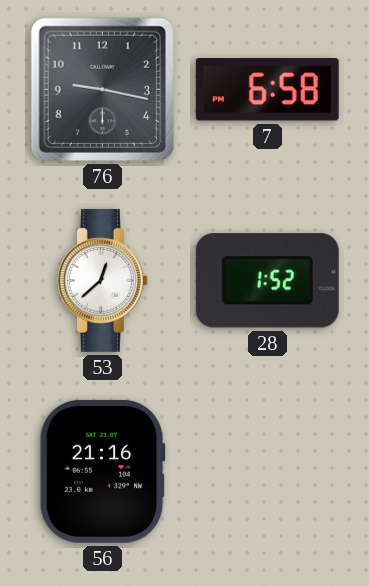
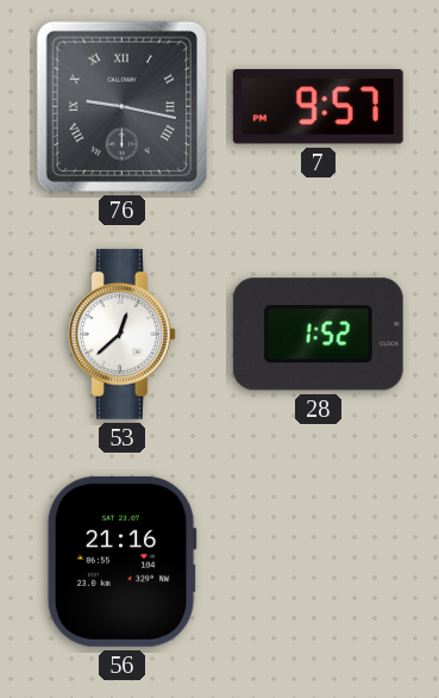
76 numerals: Arabic -> Roman
7: 6:58 -> 9:57
